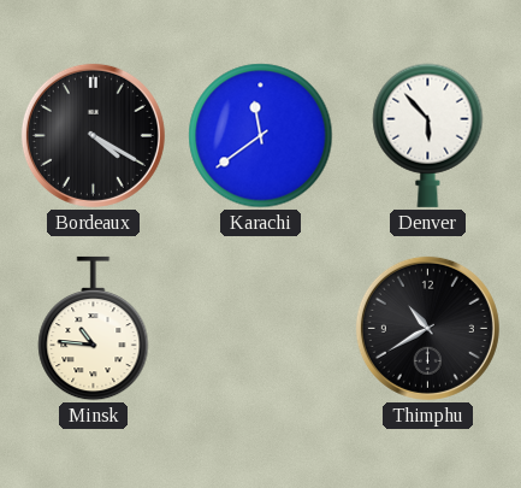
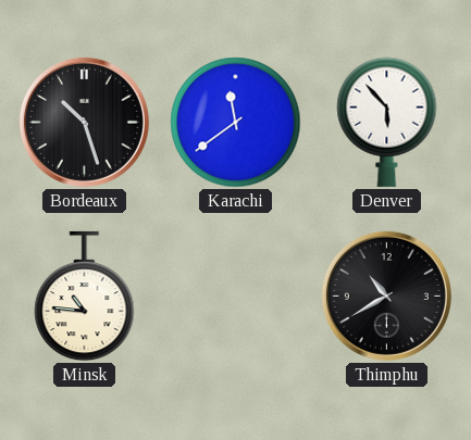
Bordeaux: 4:20 -> 10:27
